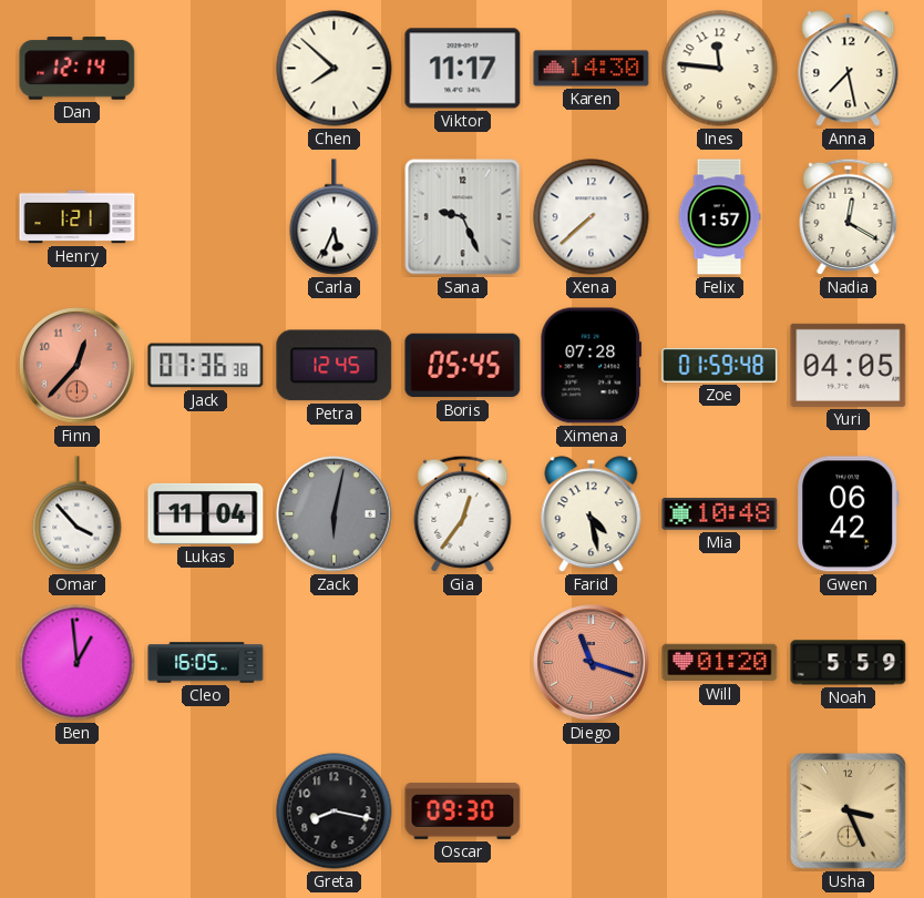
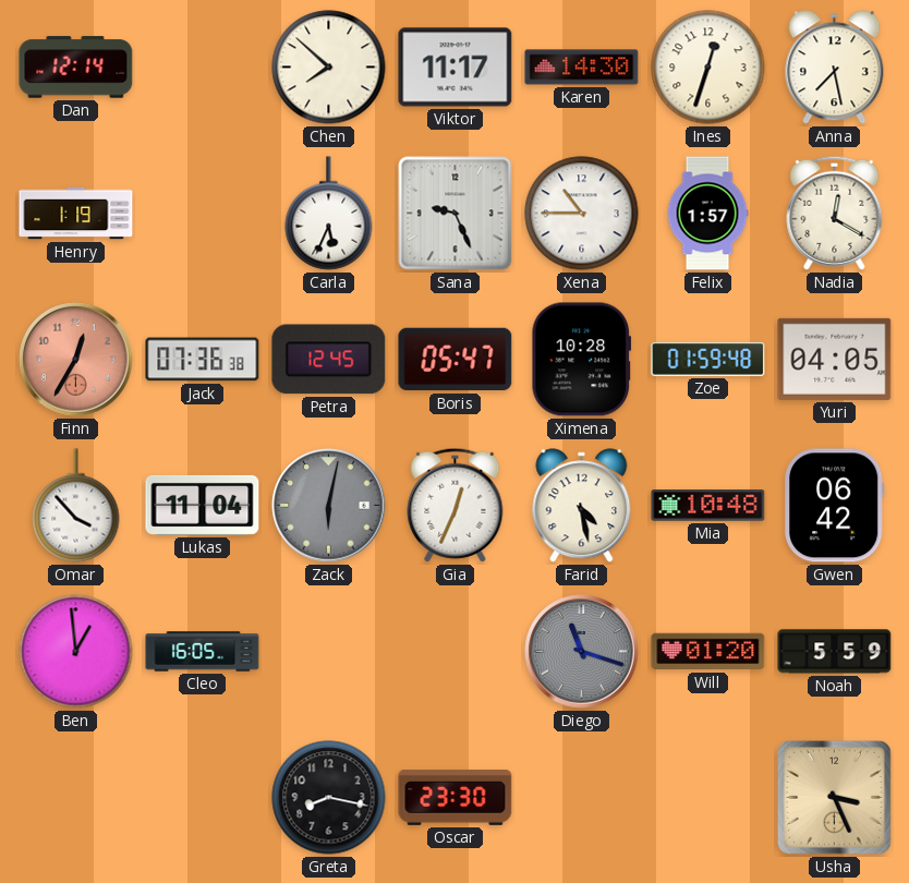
Ines: 11:46 -> 12:33
Henry: 1:21 -> 1:19
Xena: 7:38 -> 10:45
Finn: 12:37 -> 12:35
Boris: 05:45 -> 05:47
Ximena: 07:28 -> 10:28
Gia: 12:36 -> 12:34
Diego dial: salmon -> grey
Oscar: 09:30 -> 23:30
